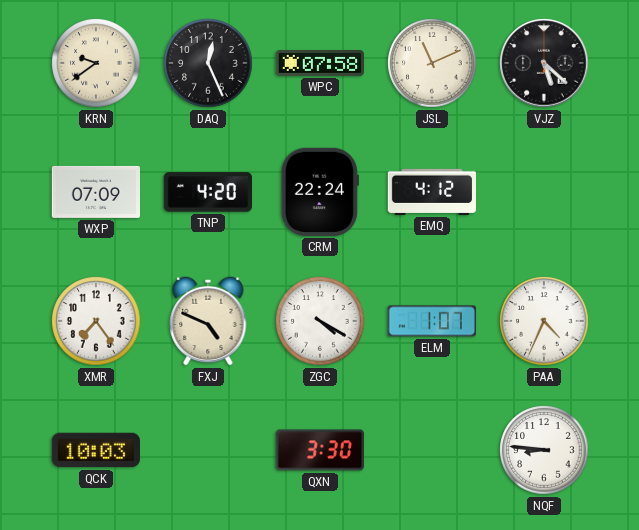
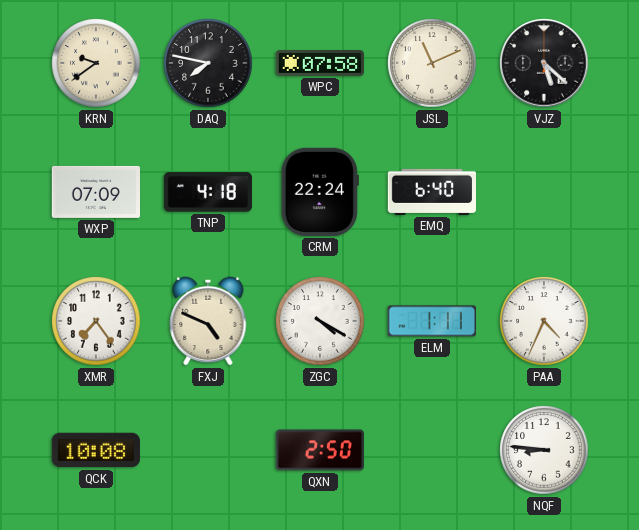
DAQ: 12:26 -> 7:47
TNP: 4:20 -> 4:18
EMQ: 4:12 -> 6:40
ELM: 1:07 -> 1:11
QCK: 10:03 -> 10:08
QXN: 3:30 -> 2:50
